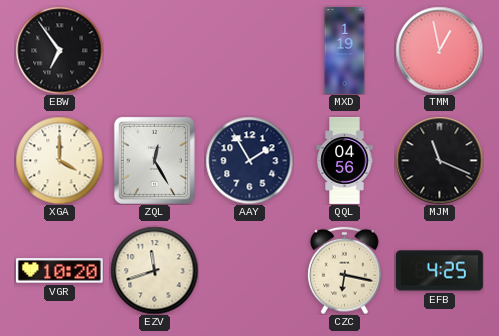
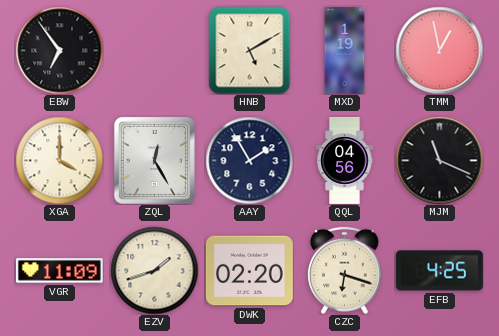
HNB: none -> 5:10
VGR: 10:20 -> 11:09
EZV: 11:42 -> 1:42
DWK: none -> 02:20
CZC: 6:17 -> 6:18
